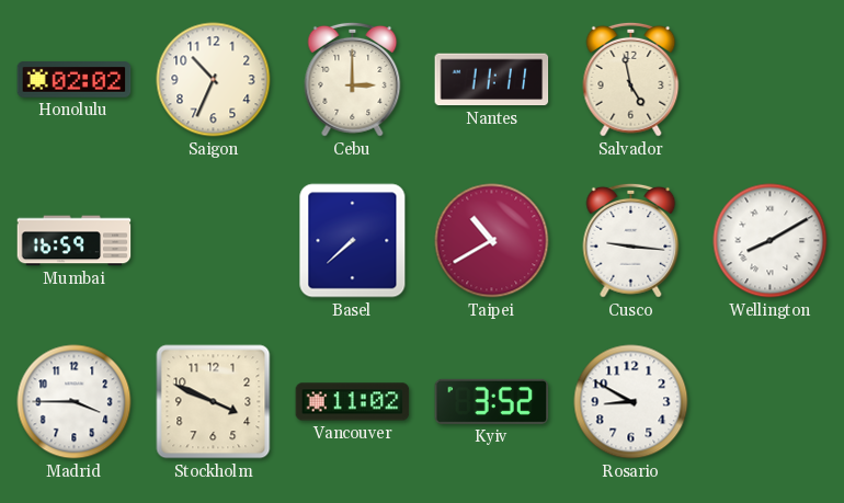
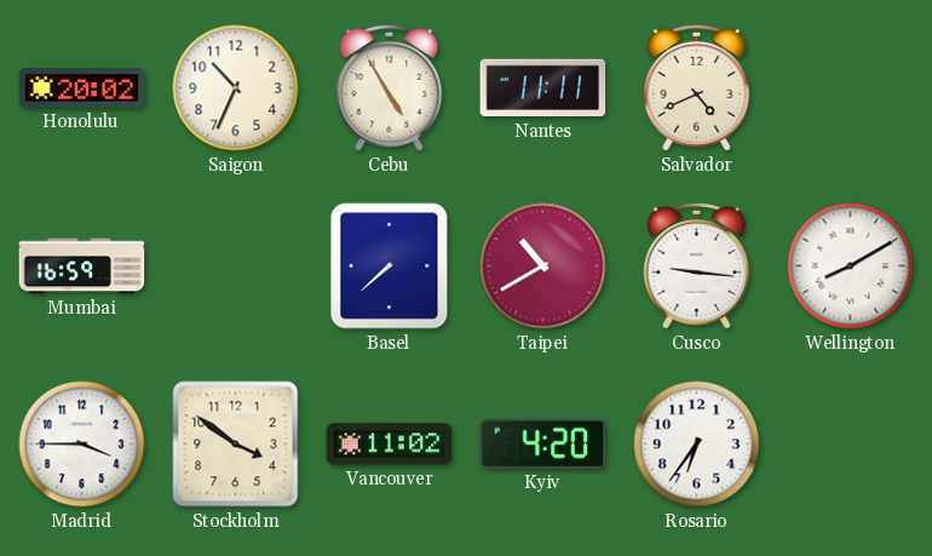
Honolulu: 02:02 -> 20:02
Cebu: 3:00 -> 4:55
Salvador: 4:58 -> 4:41
Stockholm: 3:49 -> 3:51
Kyiv: 3:52 -> 4:20
Rosario: 8:50 -> 6:36
